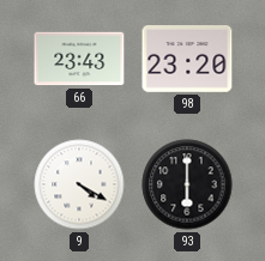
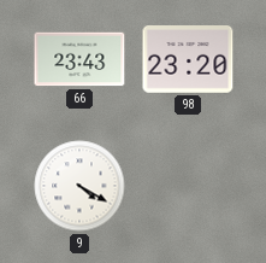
93: 6:00 -> none
